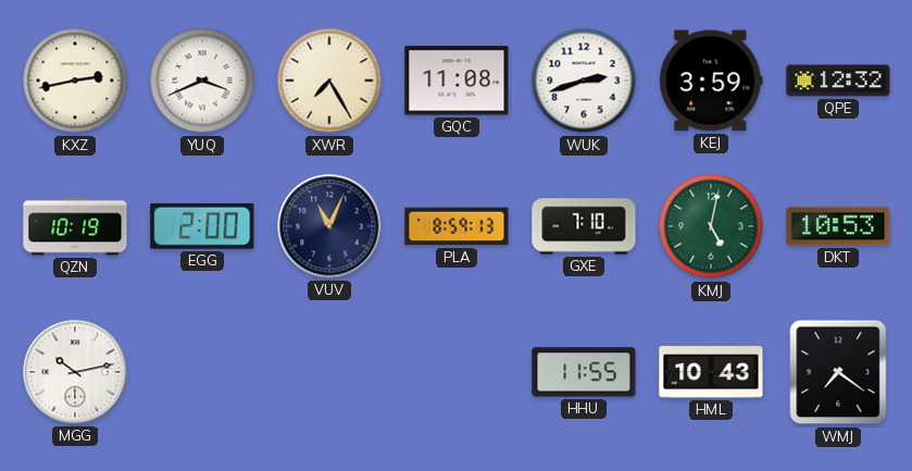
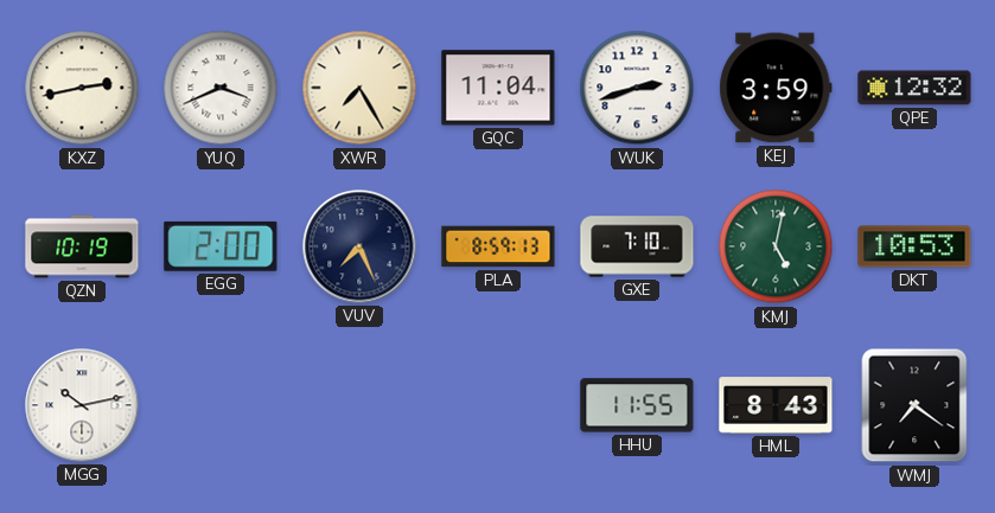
GQC: 11:08 -> 11:04
VUV: 11:04 -> 7:26
HML: 10:43 -> 8:43
